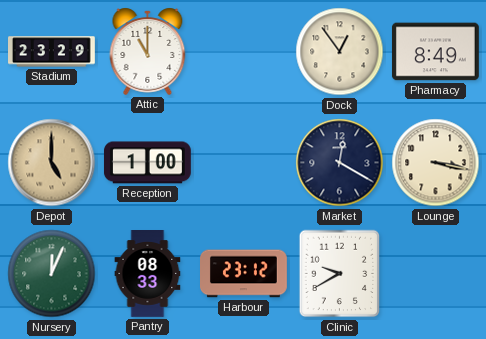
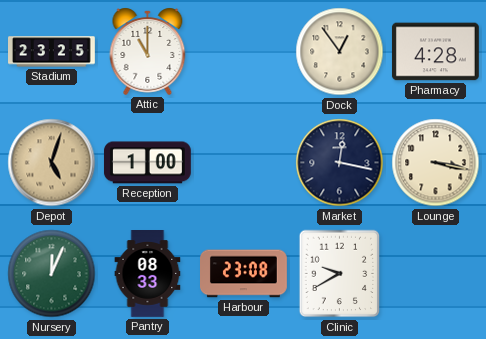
Stadium: 23:29 -> 23:25
Pharmacy: 8:49 -> 4:28
Depot: 5:00 -> 5:03
Market: 12:20 -> 12:17
Harbour: 23:12 -> 23:08
